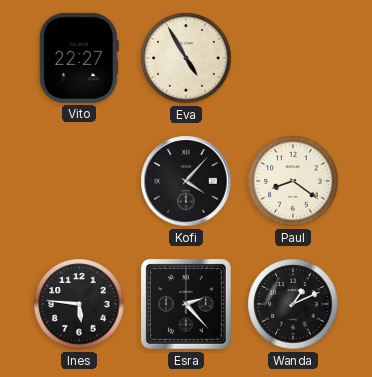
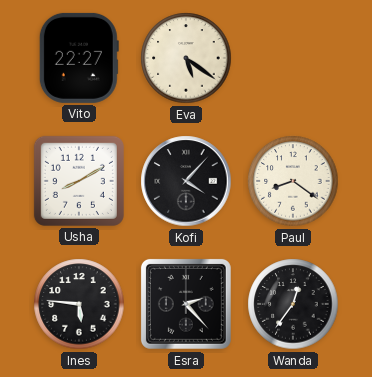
Eva: 4:55 -> 5:21
Usha: none -> 8:10
Wanda: 1:11 -> 12:36
